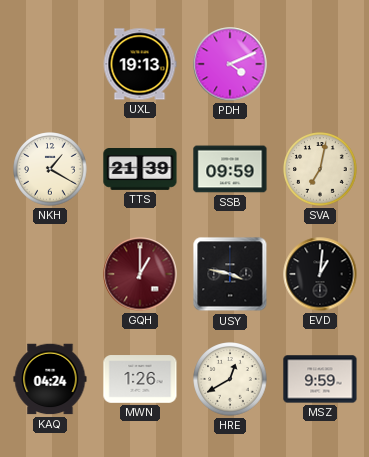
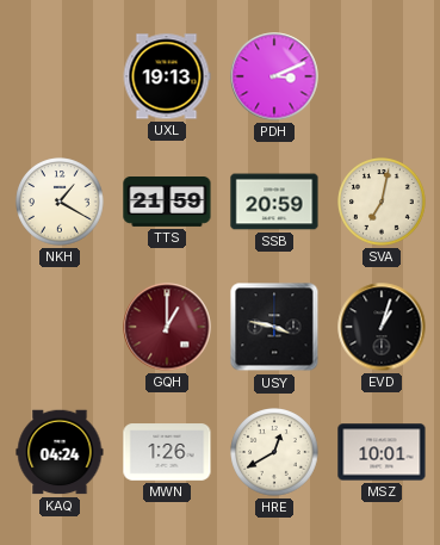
PDH: 4:11 -> 3:11
TTS: 21:39 -> 21:59
SSB: 09:59 -> 20:59
EVD: 1:01 -> 1:03
MSZ: 9:59 -> 10:01
